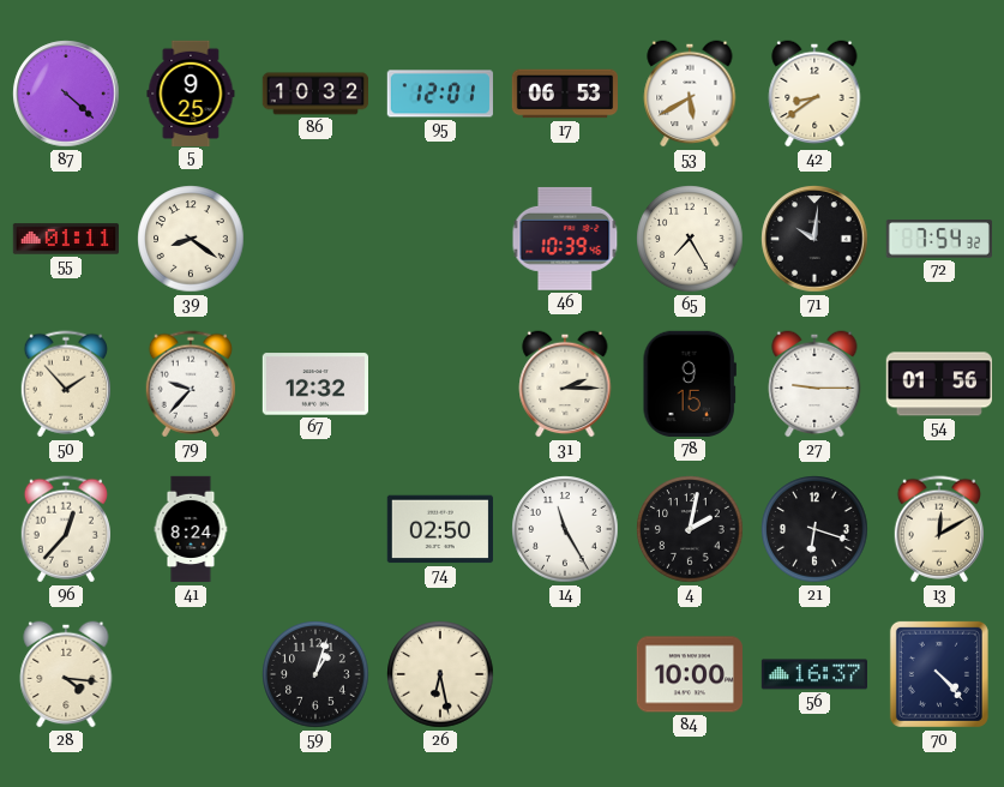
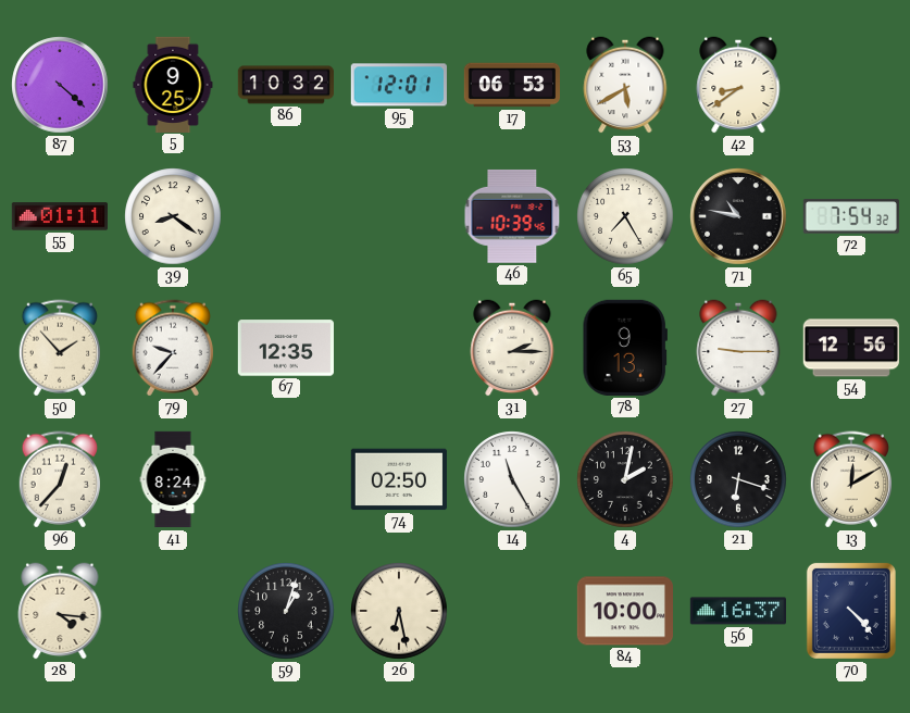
71: 10:01 -> 10:47
67: 12:32 -> 12:35
78: 9:15 -> 9:13
54: 01:56 -> 12:56
